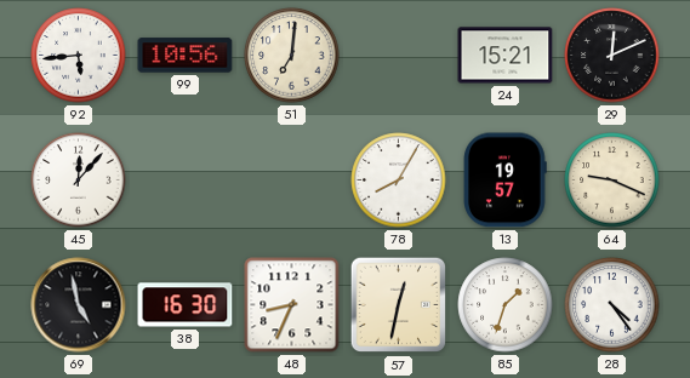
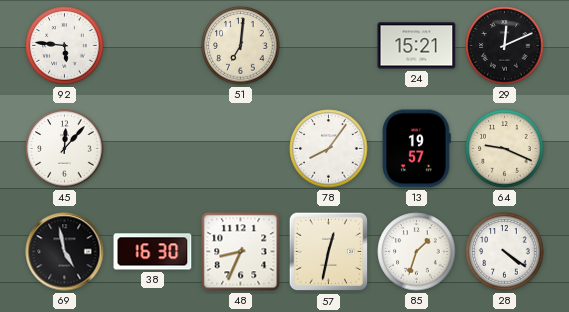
92: 5:44 -> 5:46
99: 10:56 -> none
78: 8:05 -> 8:06
28: 4:24 -> 4:21
